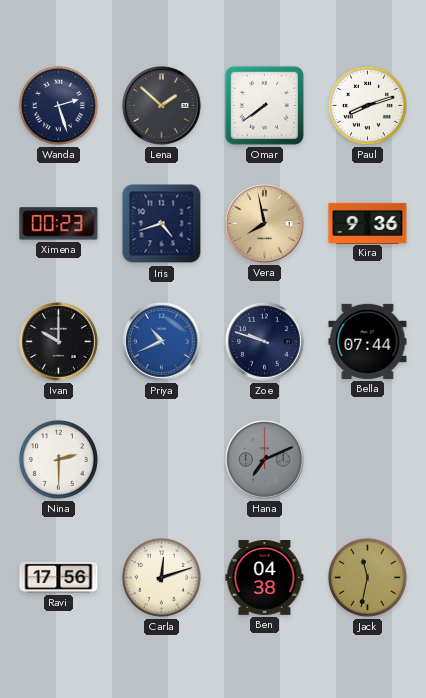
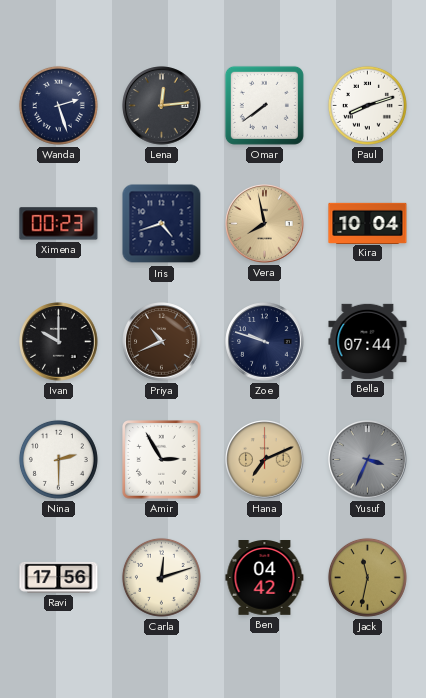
Lena: 1:52 -> 12:14
Kira: 9:36 -> 10:04
Priya dial: blue -> brown
Amir: none -> 2:55
Hana dial: grey -> champagne
Yusuf: none -> 3:34
Ben: 04:38 -> 04:42
